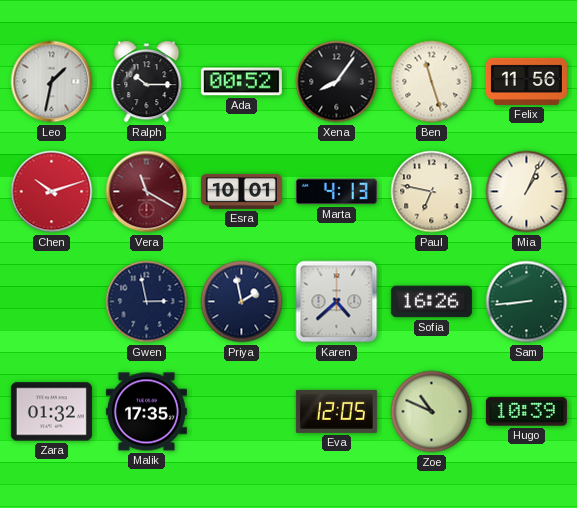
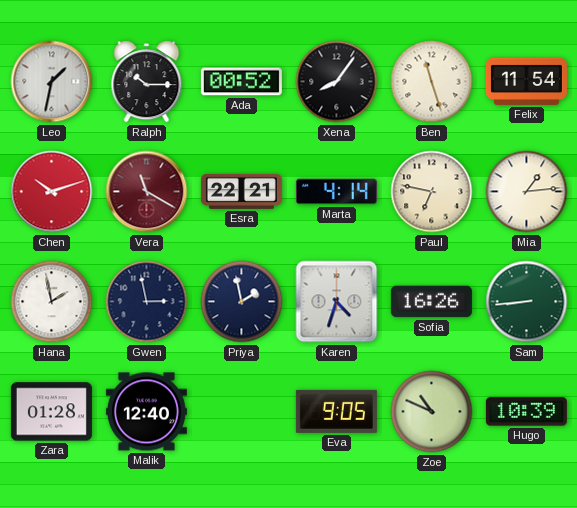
Felix: 11:56 -> 11:54
Esra: 10:01 -> 22:21
Marta: 4:13 -> 4:14
Mia: 1:04 -> 1:14
Hana: none -> 1:58
Karen: 4:38 -> 4:33
Zara: 01:32 -> 01:28
Malik: 17:35 -> 12:40
Eva: 12:05 -> 9:05
